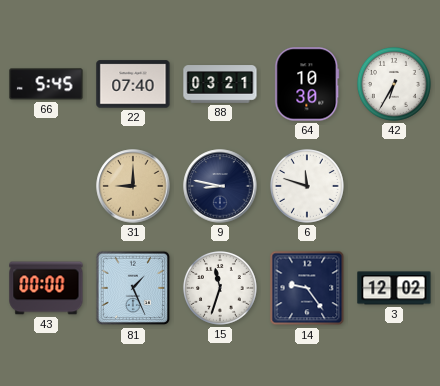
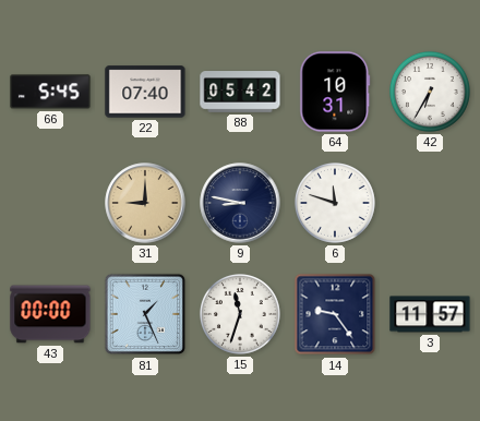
88: 03:21 -> 05:42
64: 10:30 -> 10:31
3: 12:02 -> 11:57
